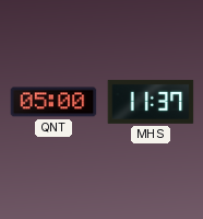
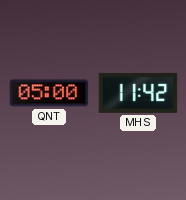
MHS: 11:37 -> 11:42
